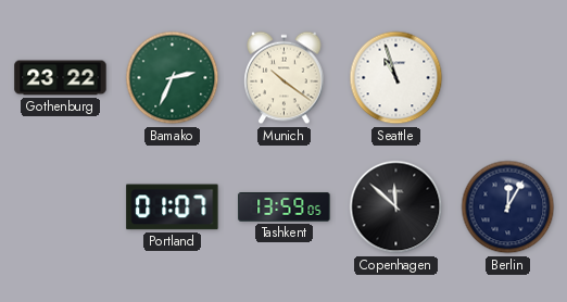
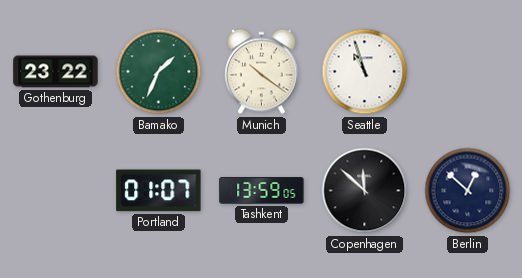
Bamako: 2:34 -> 1:34
Berlin: 12:05 -> 12:52
